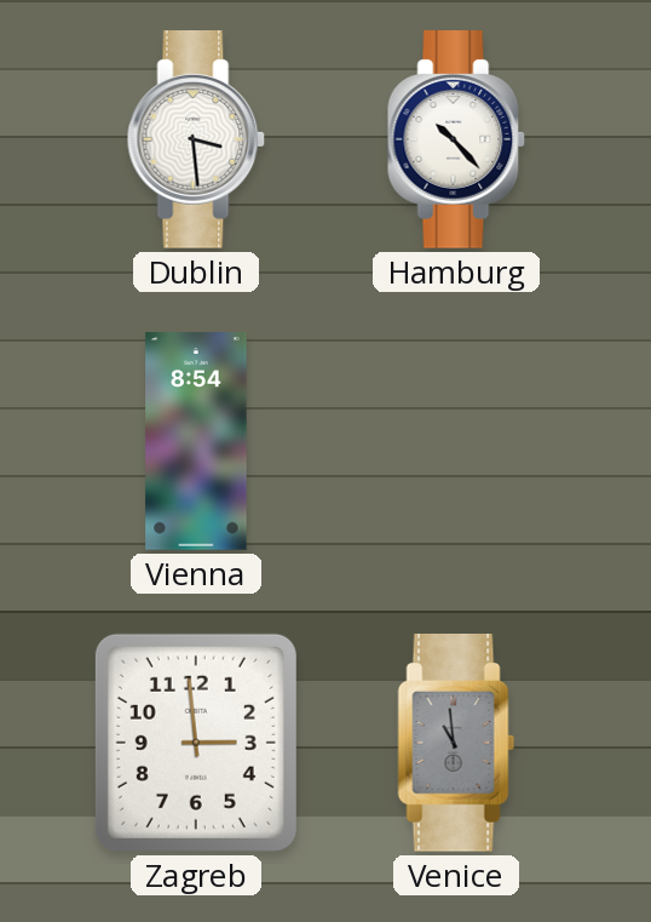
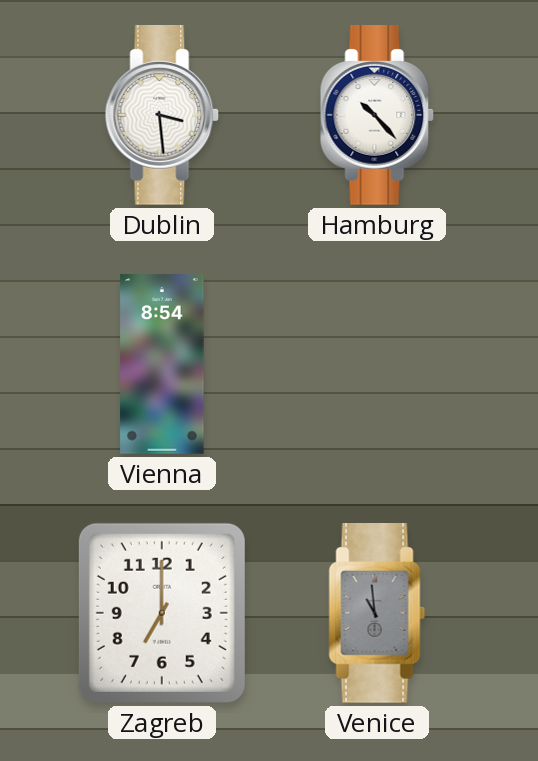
Zagreb: 2:59 -> 7:00
